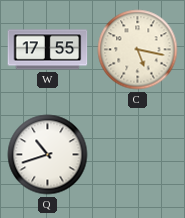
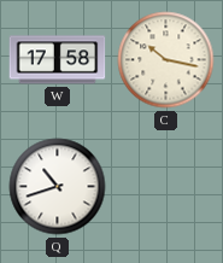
W: 17:55 -> 17:58
C: 5:17 -> 10:17
